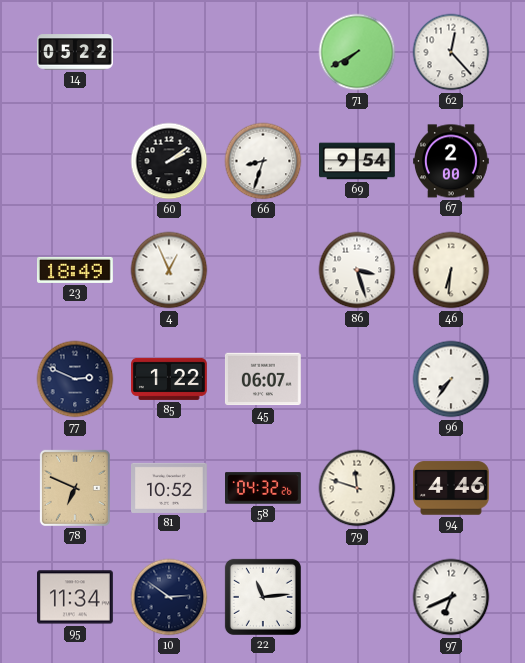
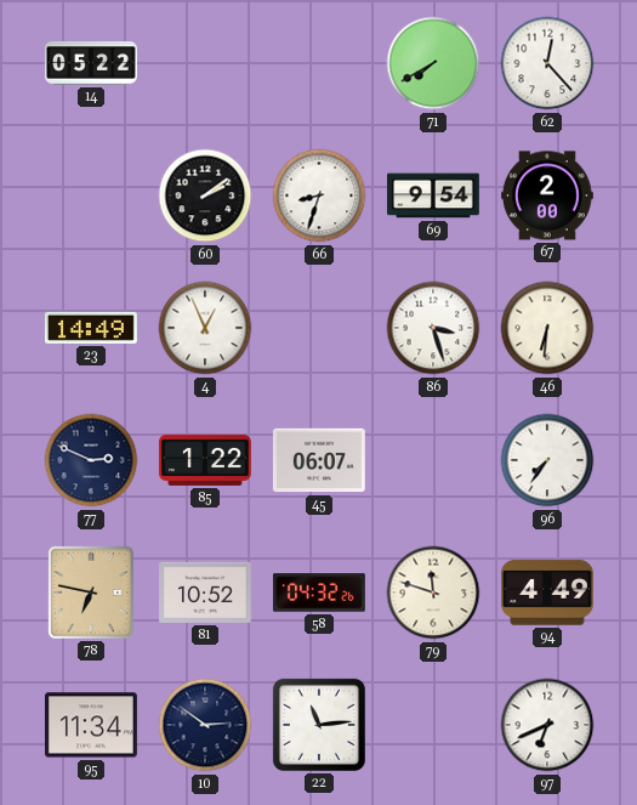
23: 18:49 -> 14:49
78: 6:49 -> 6:47
94: 4:46 -> 4:49
